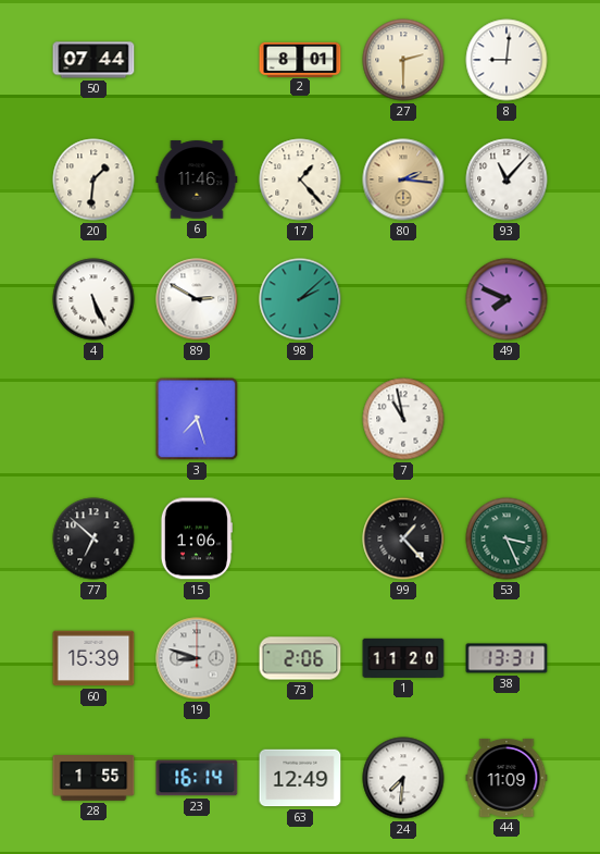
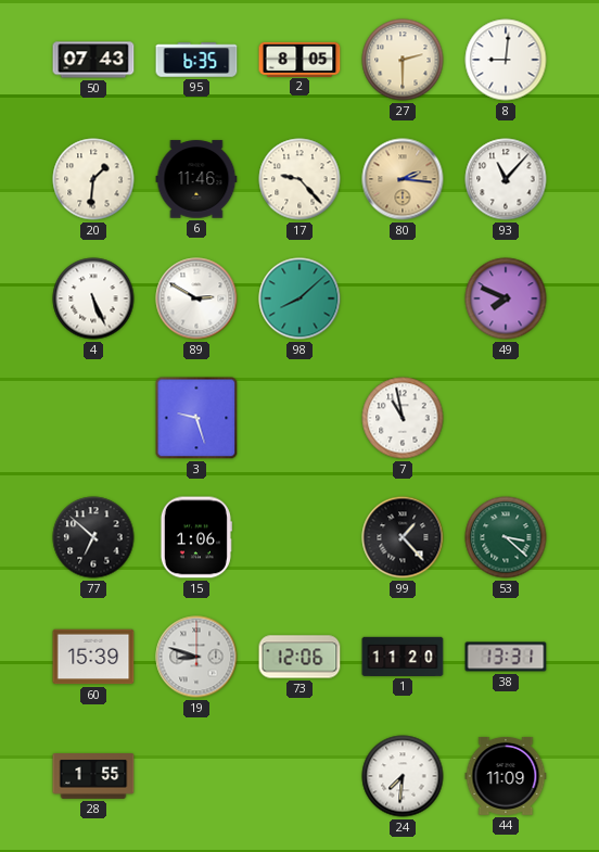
50: 07:44 -> 07:43
95: none -> 6:35
2: 8:01 -> 8:05
17: 1:23 -> 9:23
98: 2:08 -> 8:08
3: 7:27 -> 9:27
53: 3:26 -> 3:22
73: 2:06 -> 12:06
23: 16:14 -> none
63: 12:49 -> none
